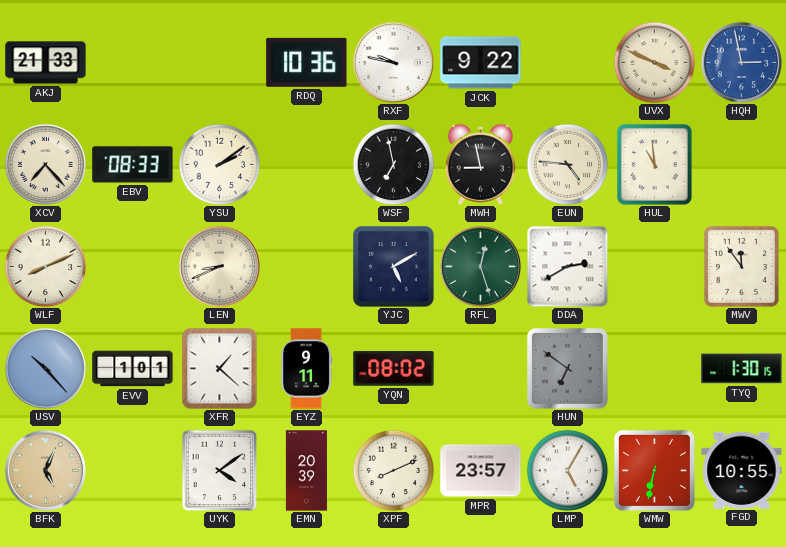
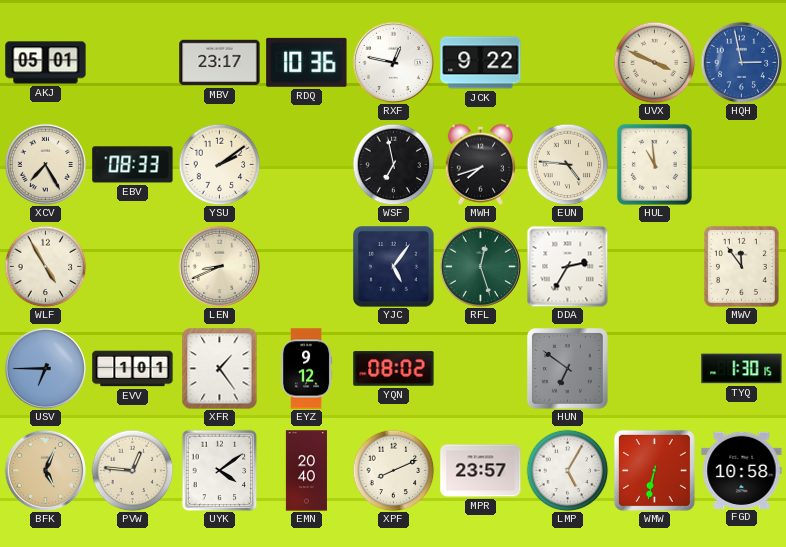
AKJ: 21:33 -> 05:01
MBV: none -> 23:17
RXF: 9:47 -> 12:47
XCV: 7:23 -> 7:25
MWH: 8:58 -> 7:42
WLF: 8:11 -> 4:55
YJC: 5:10 -> 5:06
DDA: 2:40 -> 2:35
USV: 10:23 -> 6:45
XFR: 1:22 -> 1:24
EYZ: 9:11 -> 9:12
PVW: none -> 12:46
EMN: 20:39 -> 20:40
FGD: 10:55 -> 10:58
